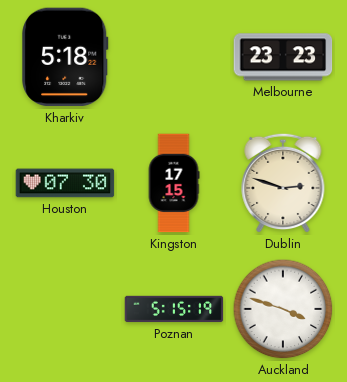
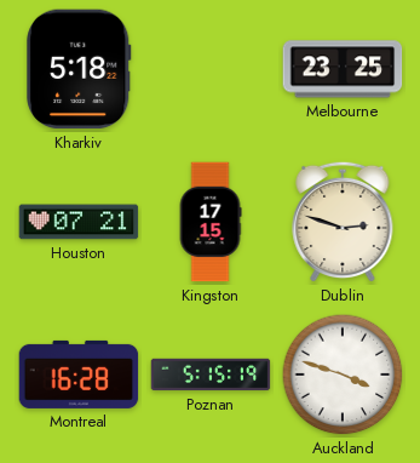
Melbourne: 23:23 -> 23:25
Houston: 07:30 -> 07:21
Montreal: none -> 16:28
